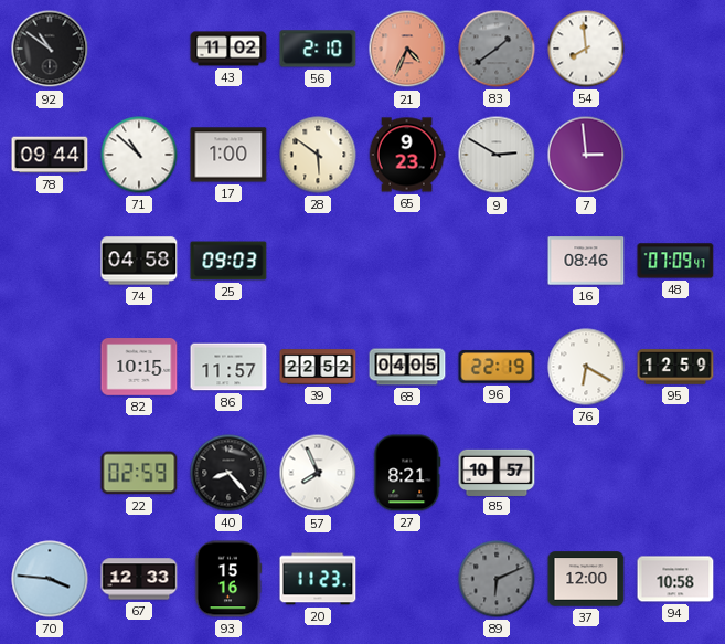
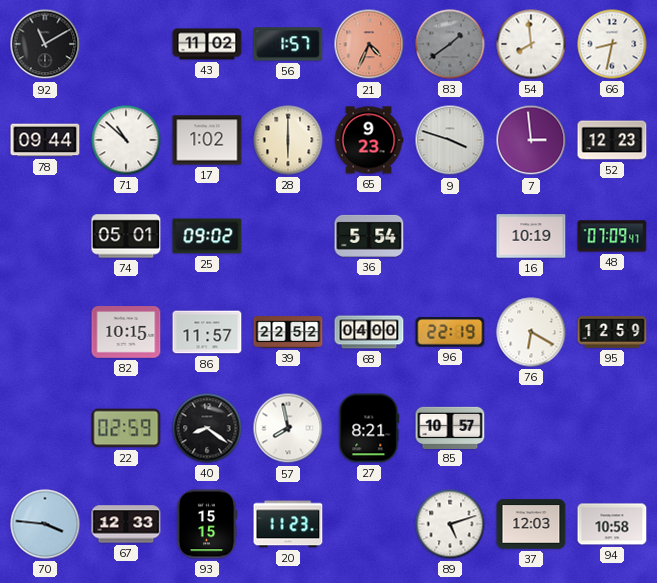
92: 10:51 -> 11:10
56: 2:10 -> 1:57
66: none -> 8:32
17: 1:00 -> 1:02
28: 5:51 -> 6:00
9: 2:50 -> 3:48
52: none -> 12:23
74: 04:58 -> 05:01
25: 09:03 -> 09:02
36: none -> 5:54
16: 08:46 -> 10:19
68: 04:05 -> 04:00
40: 8:23 -> 8:21
57: 7:56 -> 7:58
93: 15:16 -> 15:15
89: 6:11 -> 5:12
89 dial: grey -> white
37: 12:00 -> 12:03
